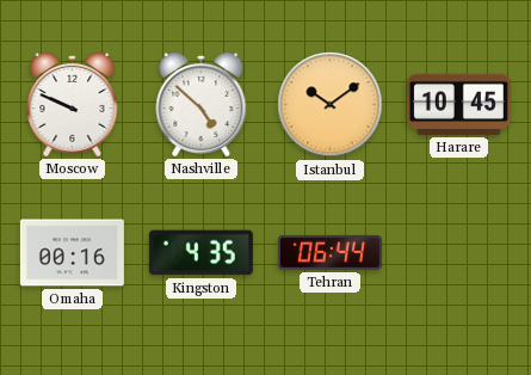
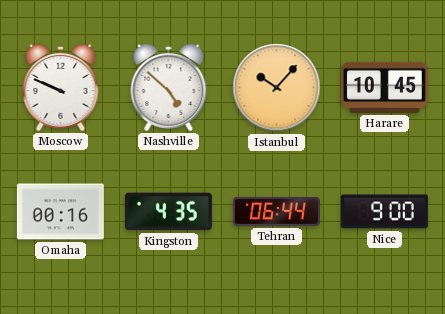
Istanbul: 10:09 -> 10:07
Nice: none -> 9:00
